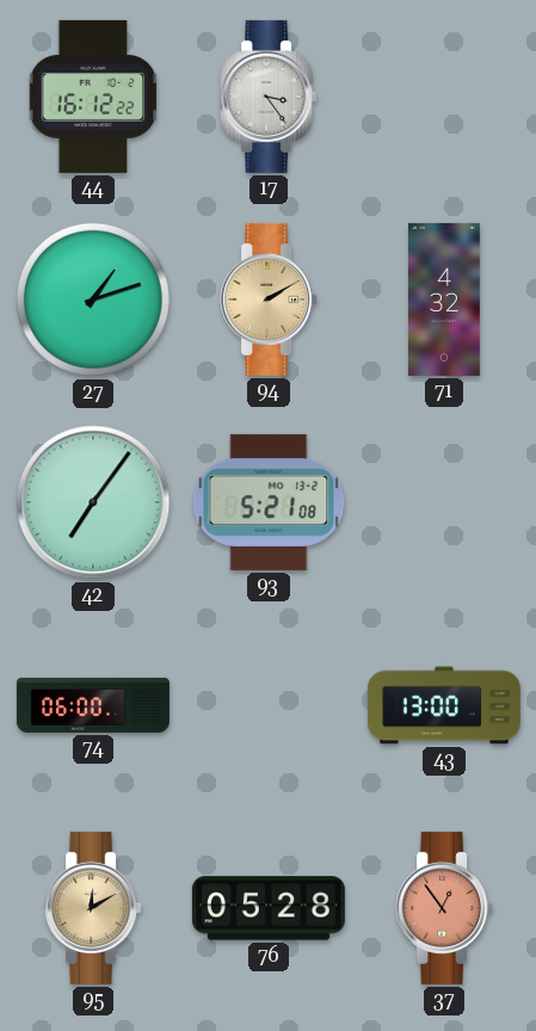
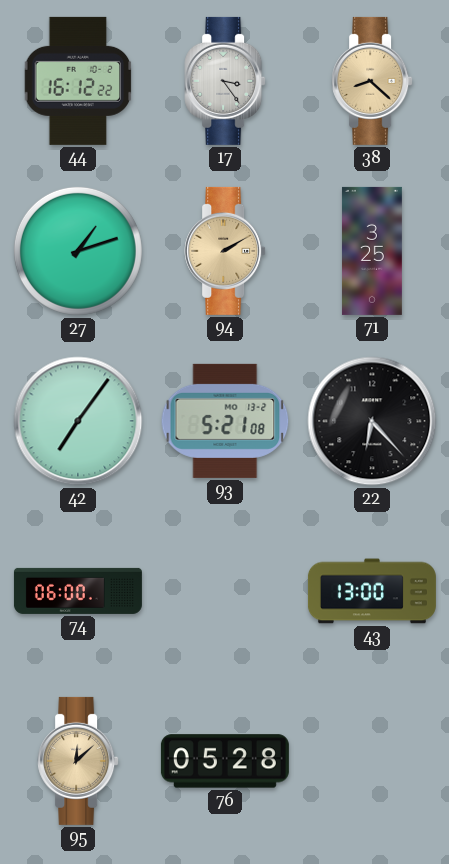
38: none -> 8:22
71: 4:32 -> 3:25
22: none -> 6:23
95: 12:10 -> 12:08
37: 12:54 -> none
